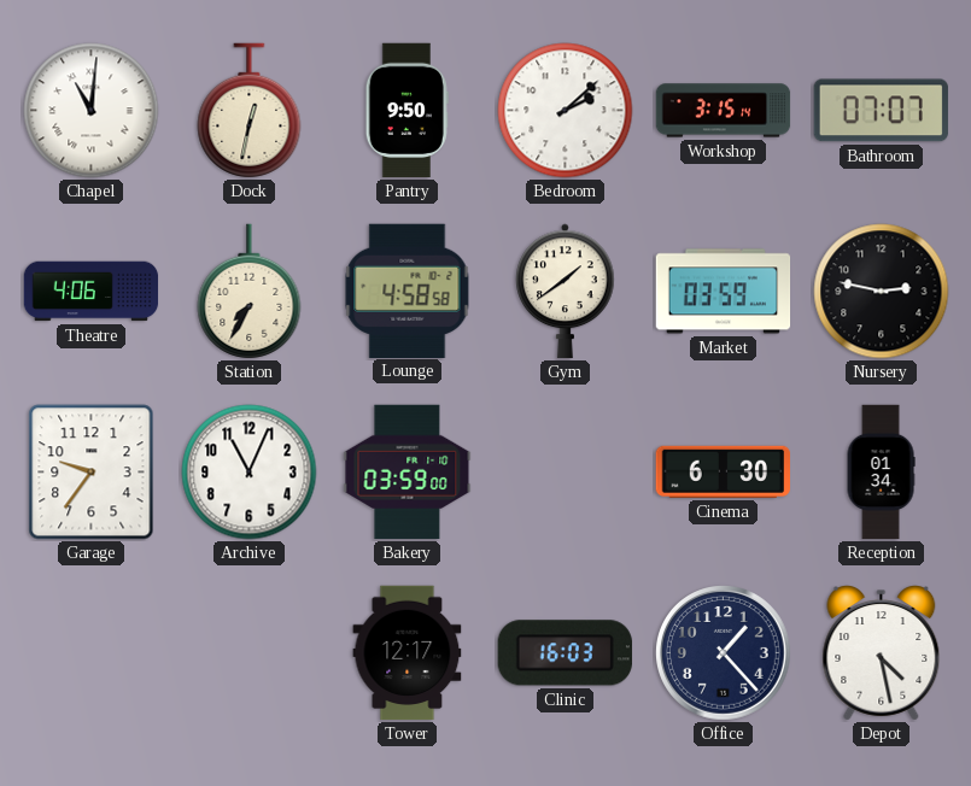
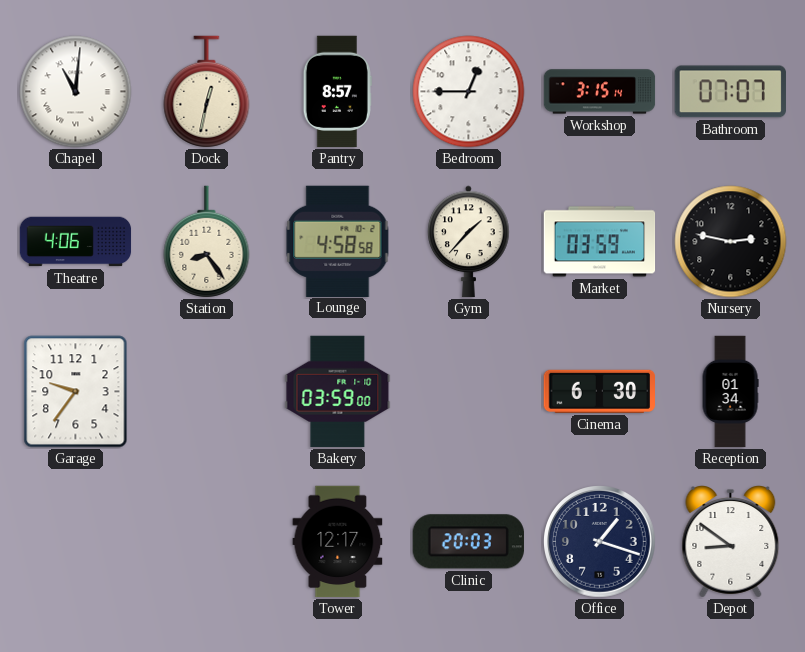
Pantry: 9:50 -> 8:57
Bedroom: 2:08 -> 12:45
Station: 7:35 -> 8:24
Gym: 1:39 -> 1:37
Archive: 11:04 -> none
Clinic: 16:03 -> 20:03
Office: 1:23 -> 1:18
Depot: 4:28 -> 8:51
